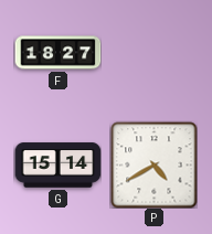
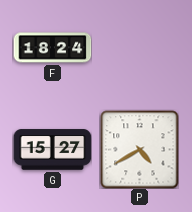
F: 18:27 -> 18:24
G: 15:14 -> 15:27
